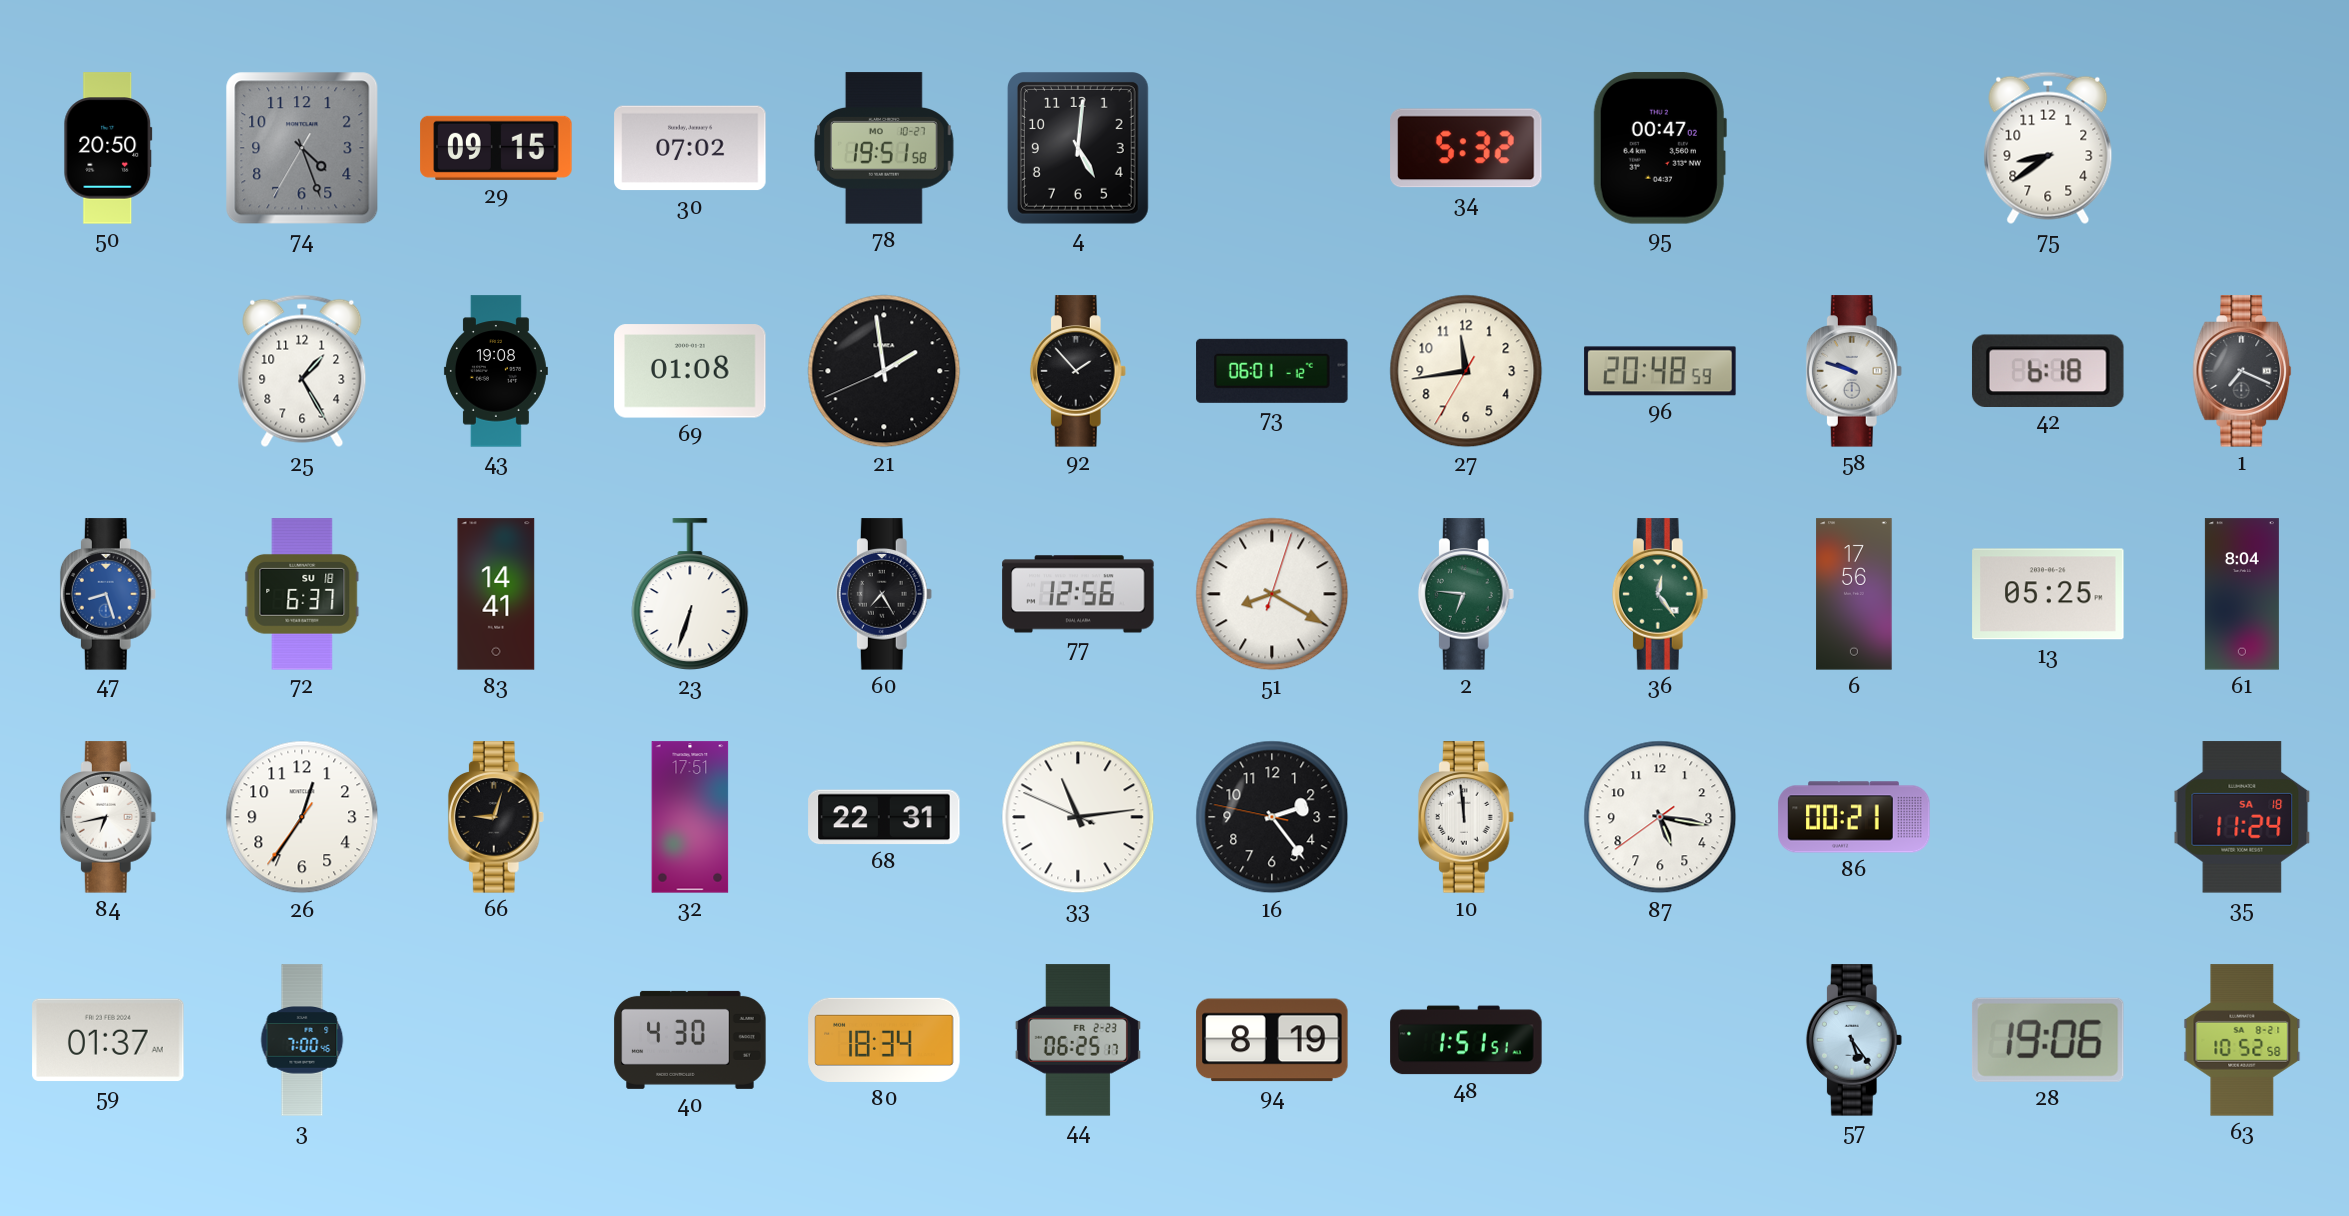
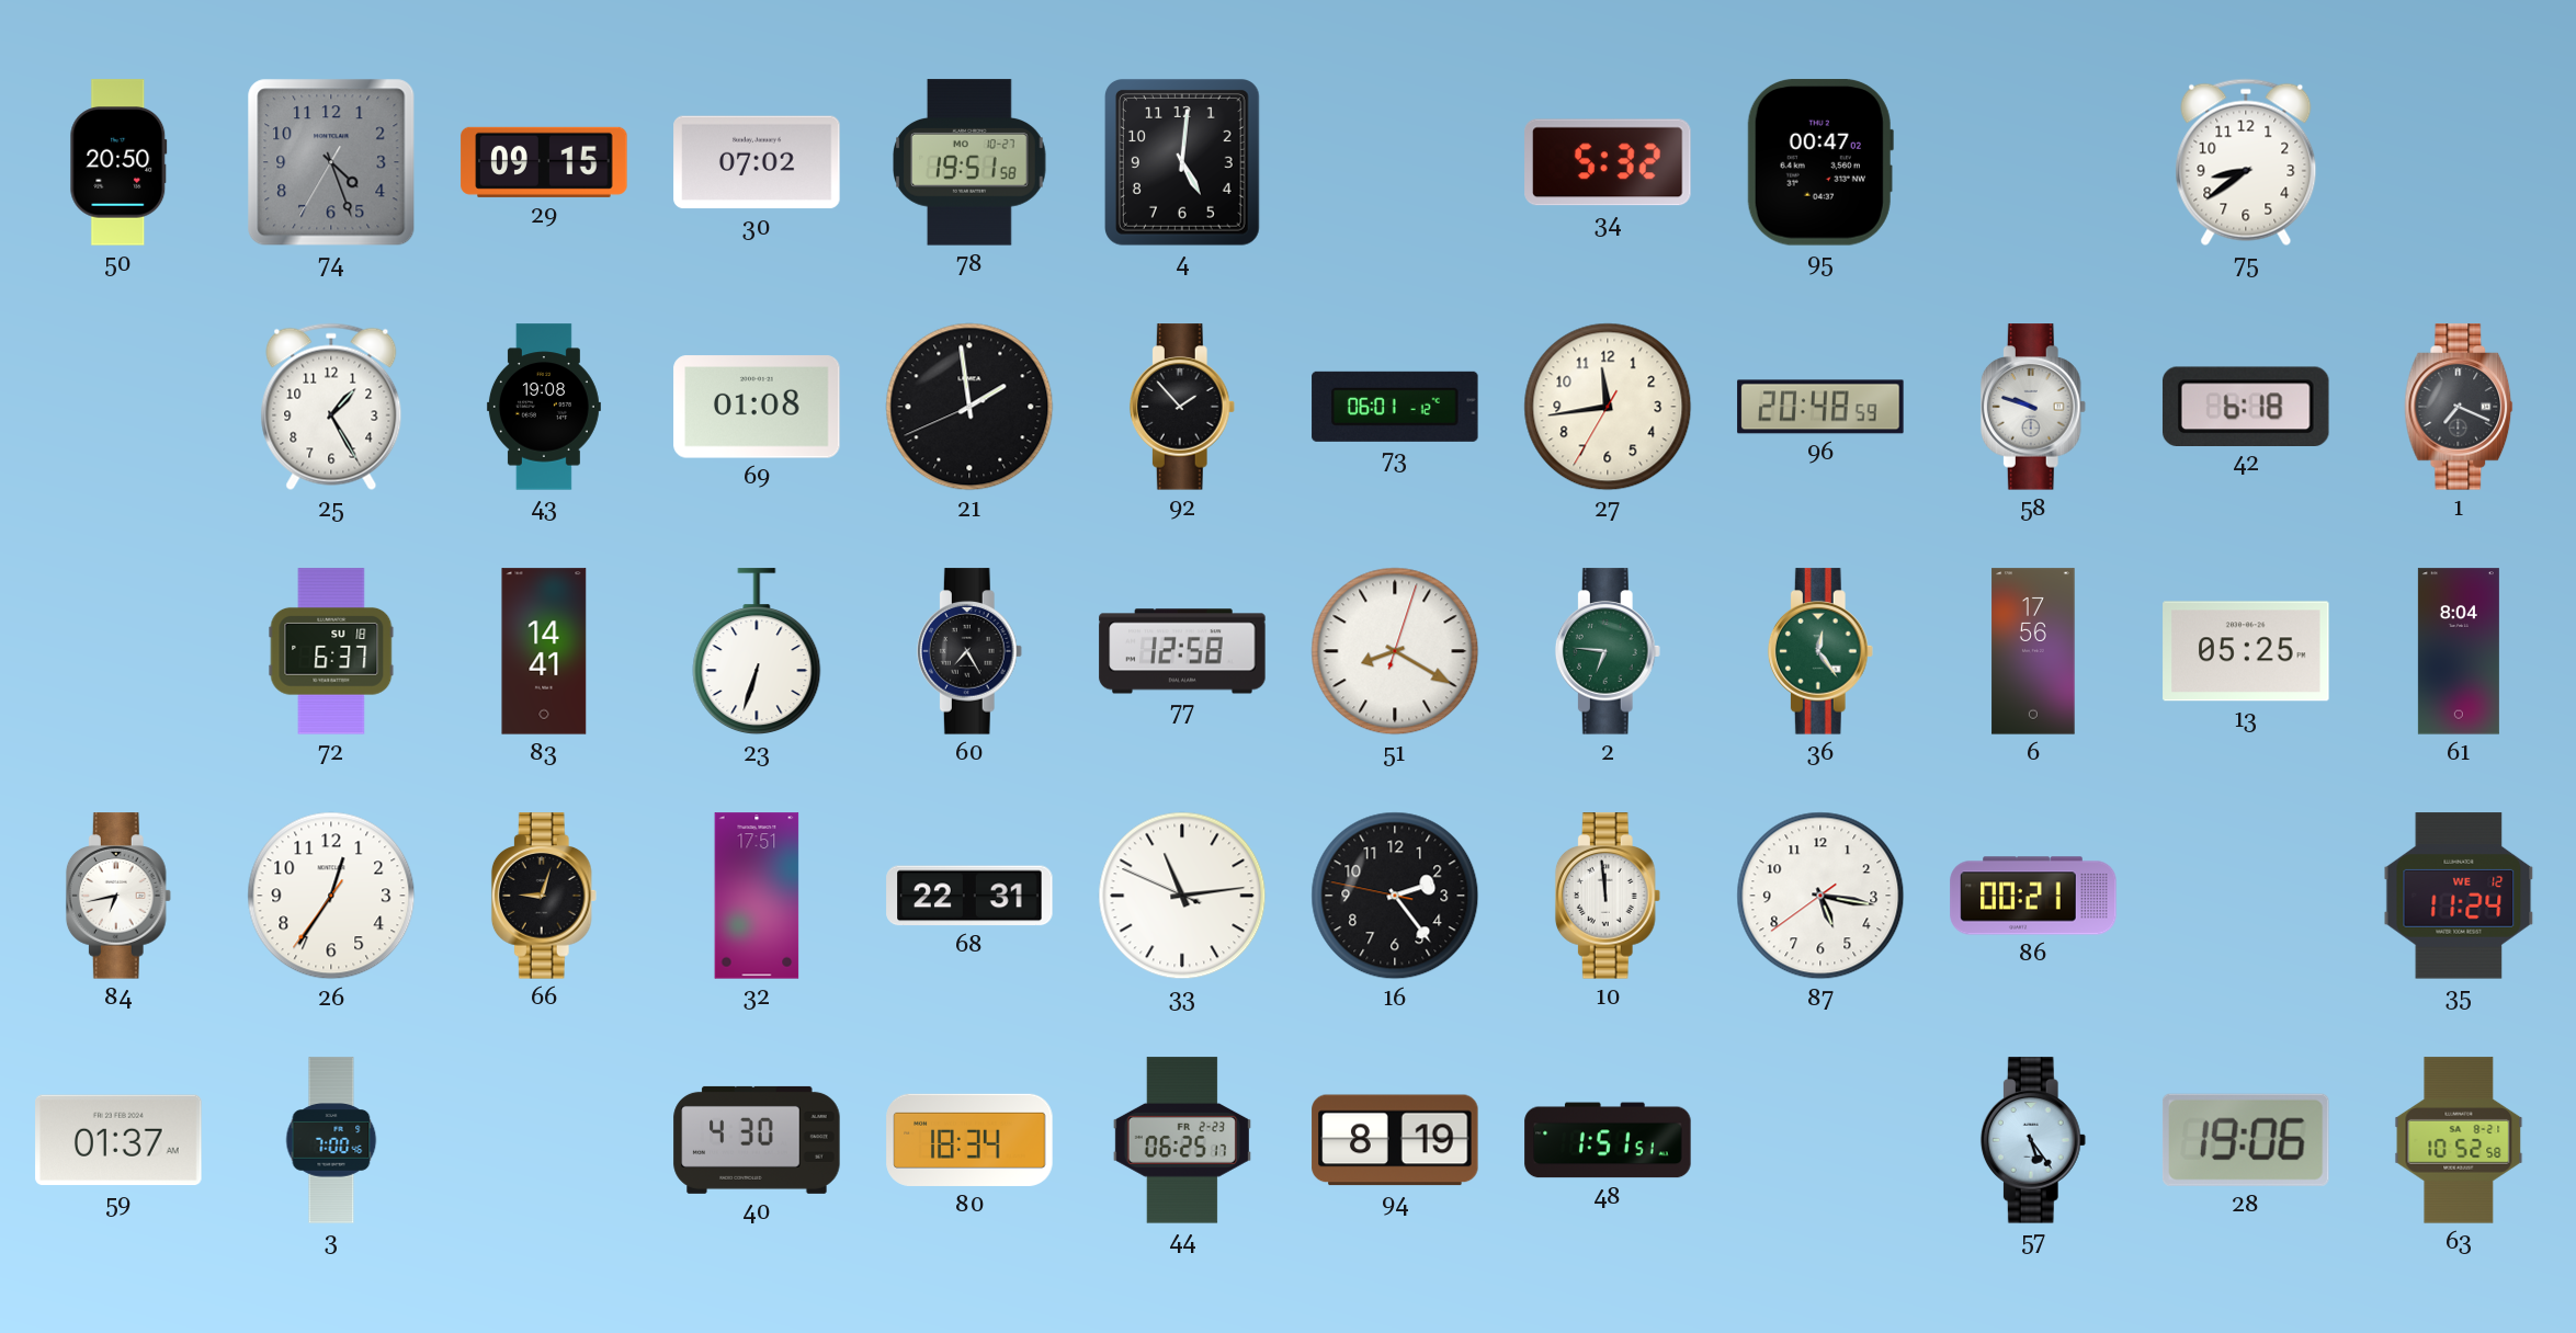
47: 8:27 -> none
77: 12:56 -> 12:58
35 date: SA 18 -> WE 12
